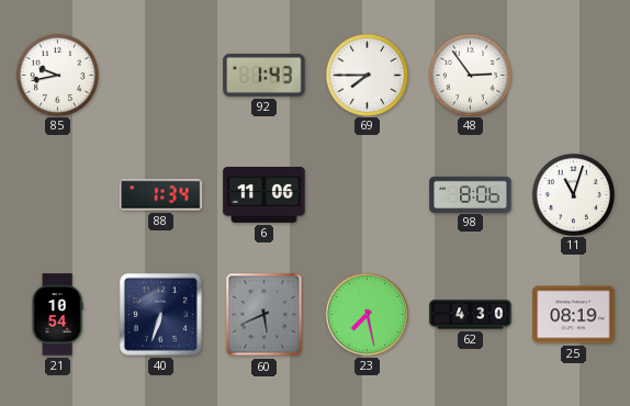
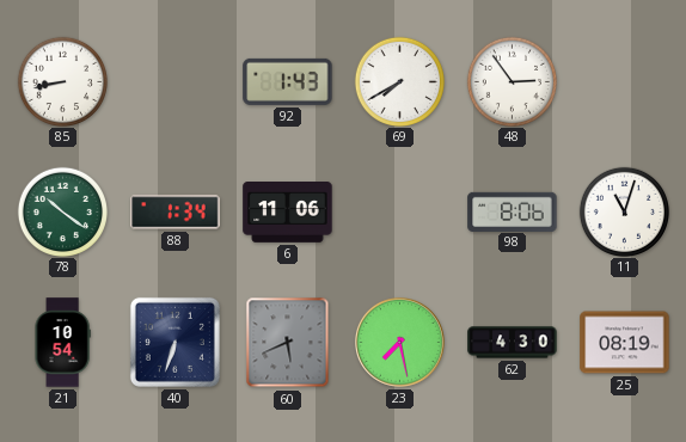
85: 9:43 -> 8:43
69: 7:45 -> 7:40
78: none -> 10:21
